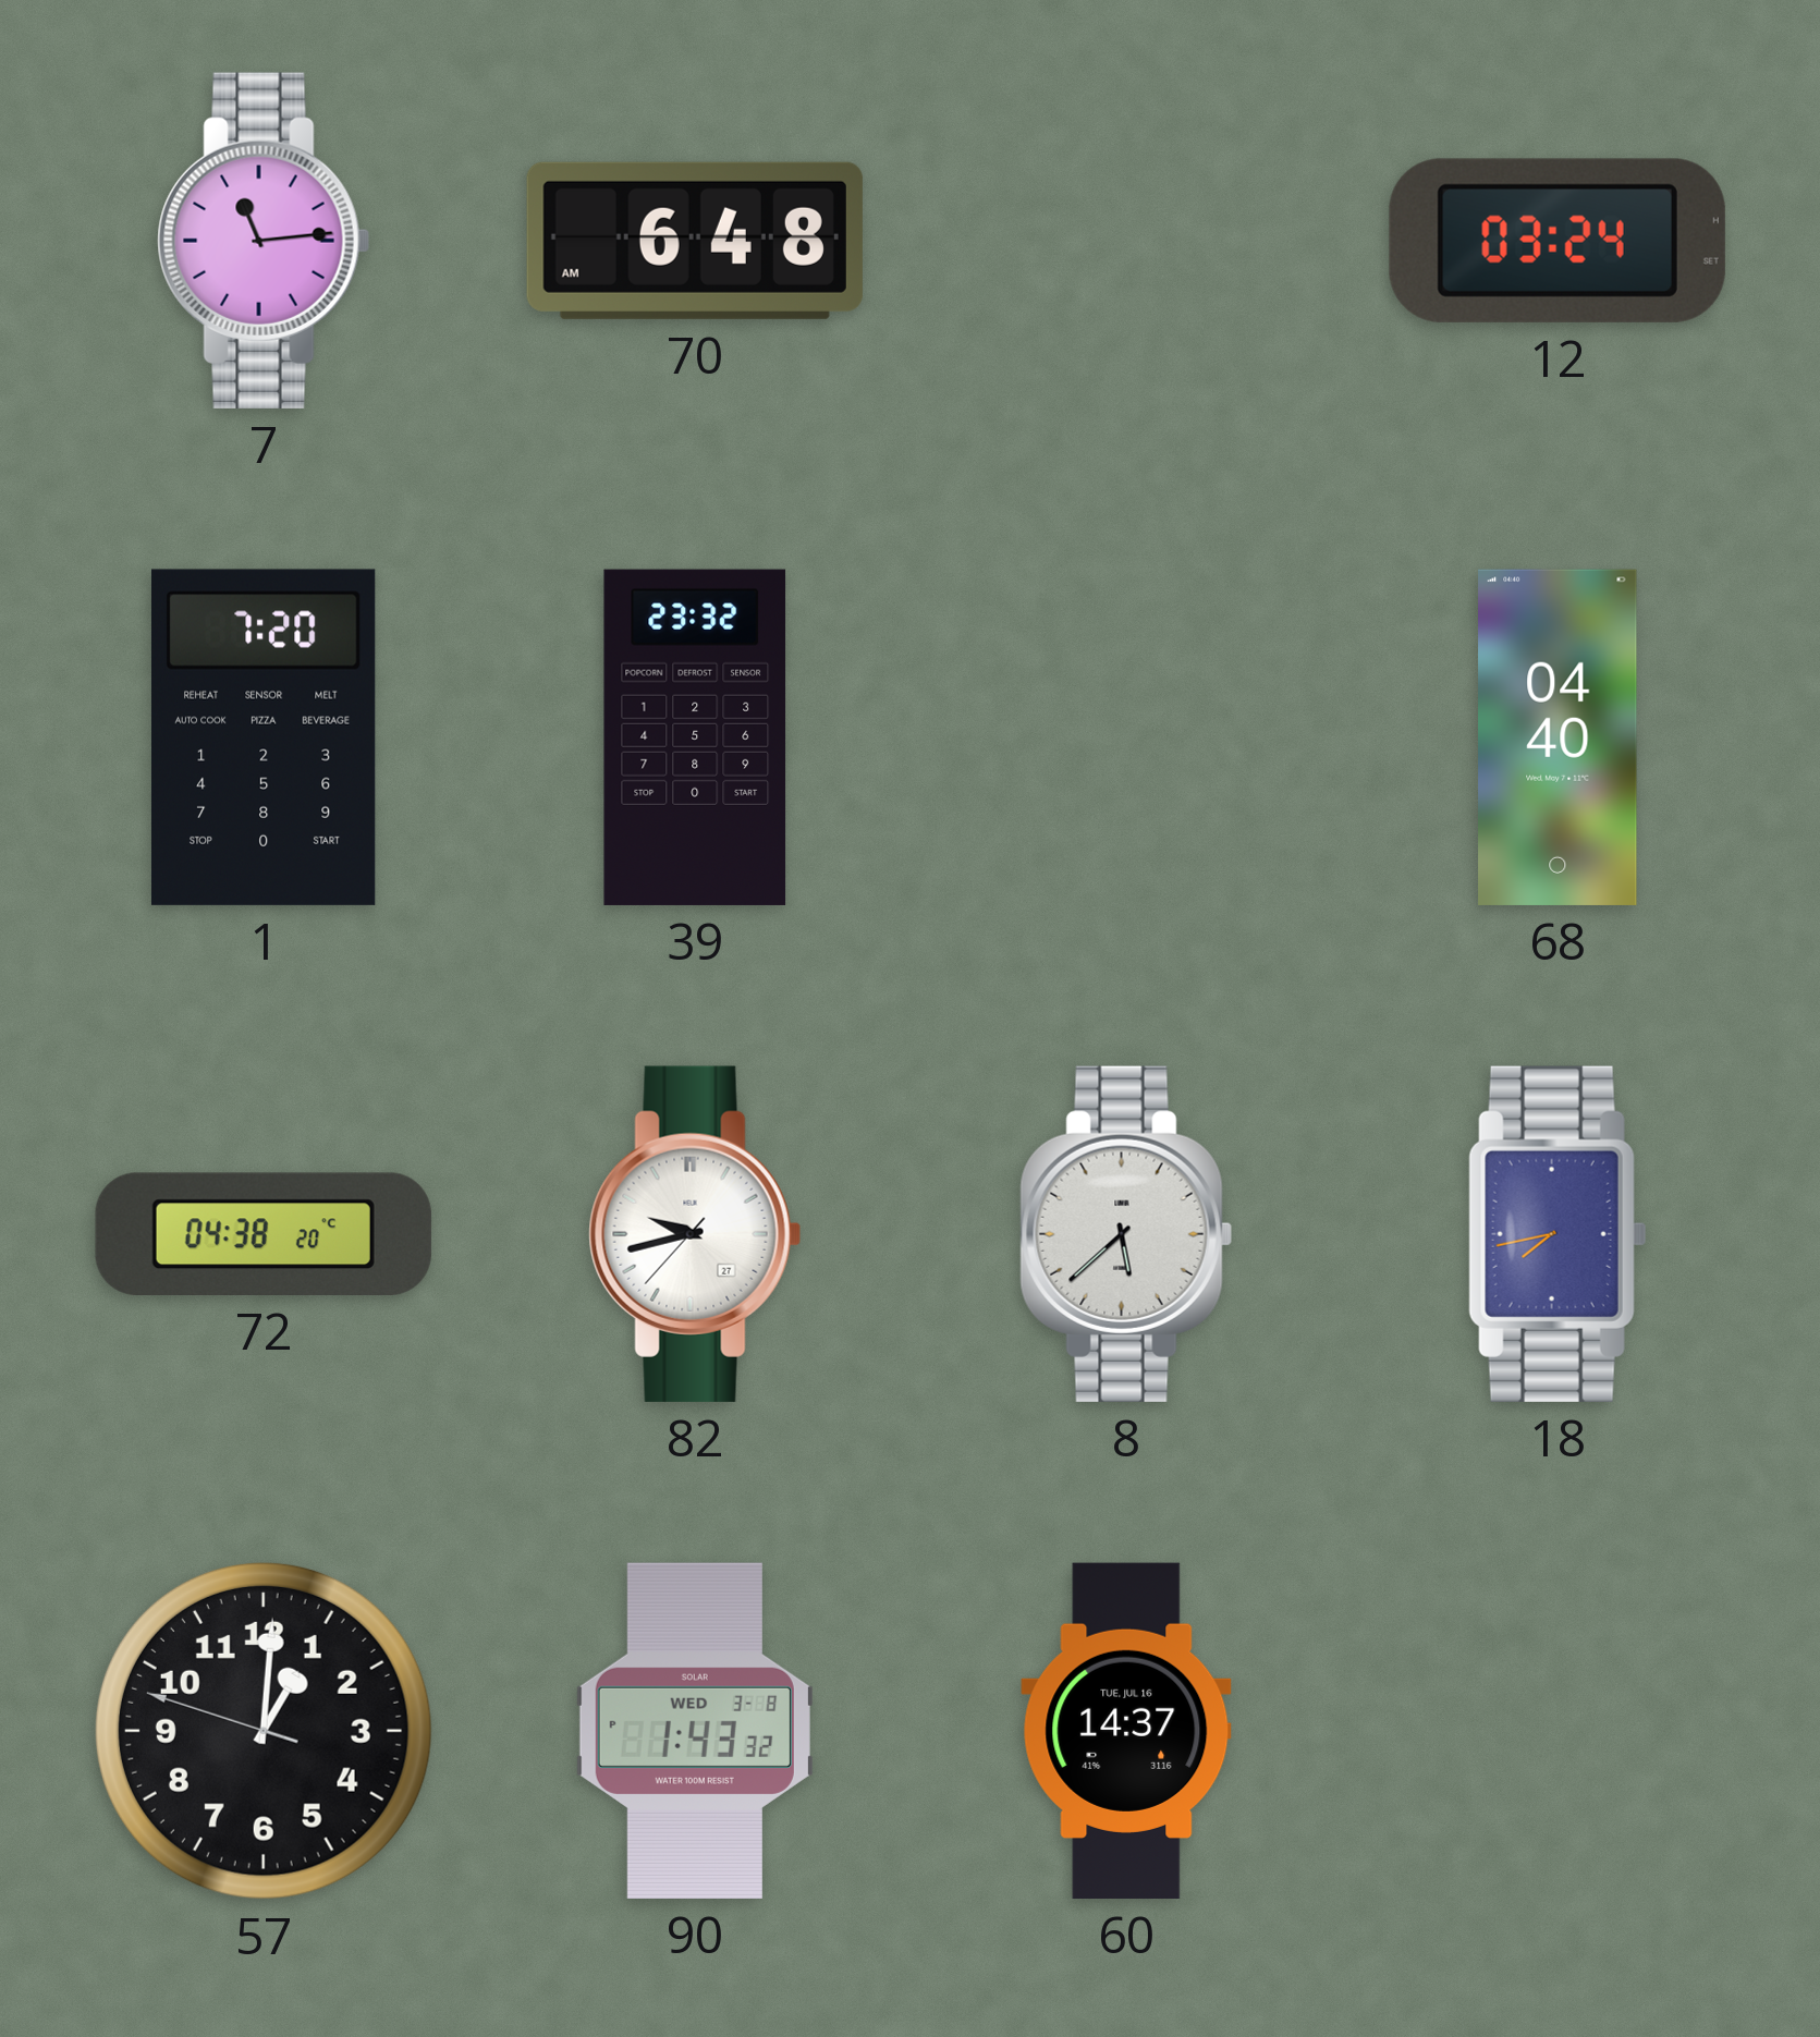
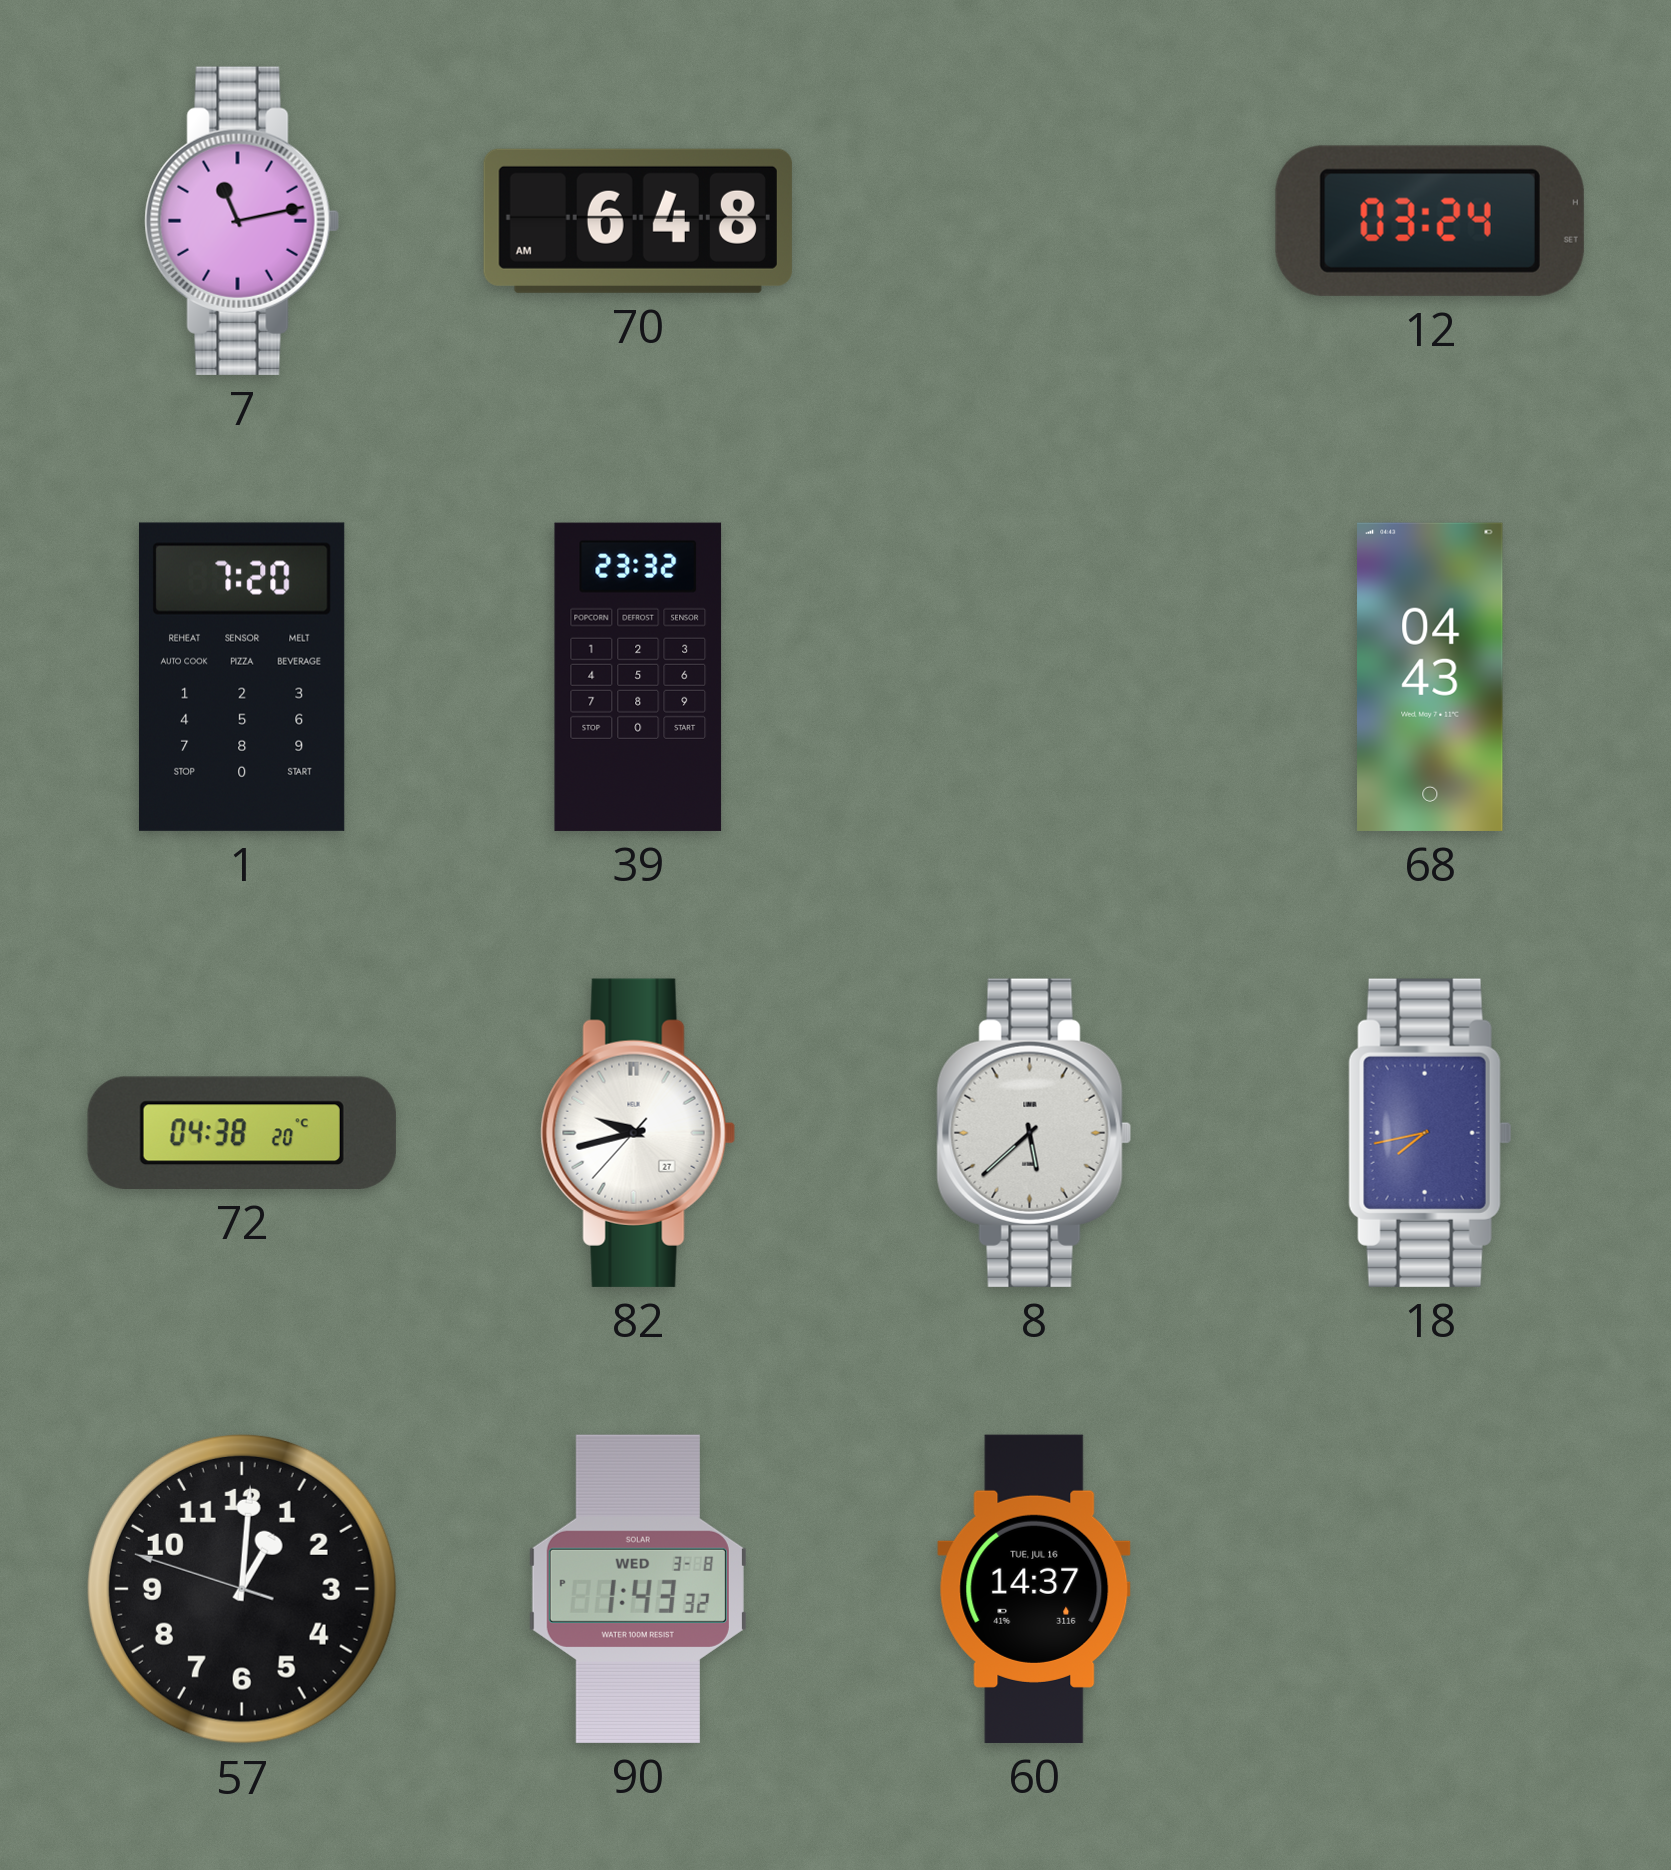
7: 11:14 -> 11:13
68: 04:40 -> 04:43
